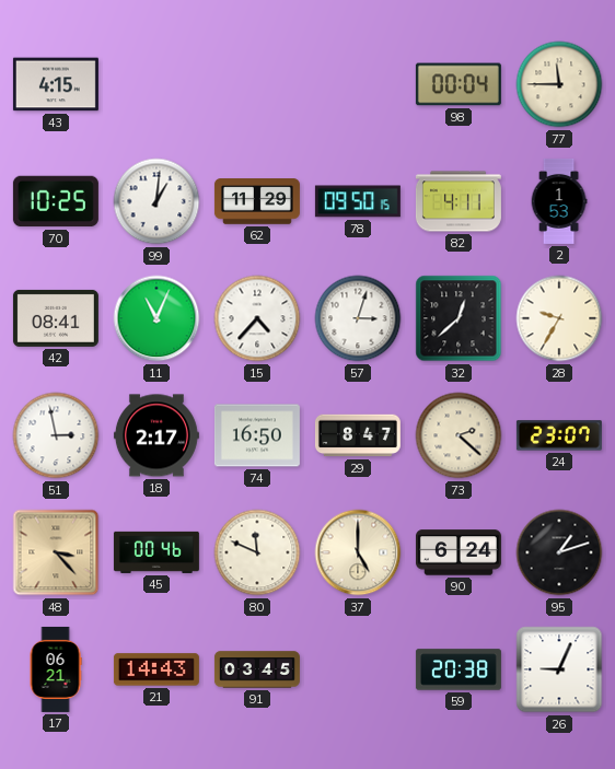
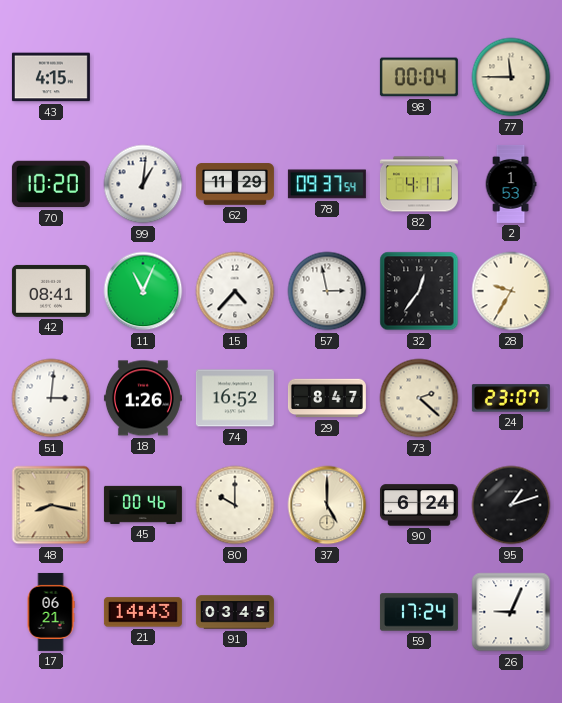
70: 10:25 -> 10:20
78: 09:50 -> 09:37
57: 3:03 -> 2:58
32: 12:38 -> 12:36
51: 2:58 -> 3:01
18: 2:17 -> 1:26
74: 16:50 -> 16:52
48: 3:23 -> 8:17
80: 11:49 -> 10:00
59: 20:38 -> 17:24
